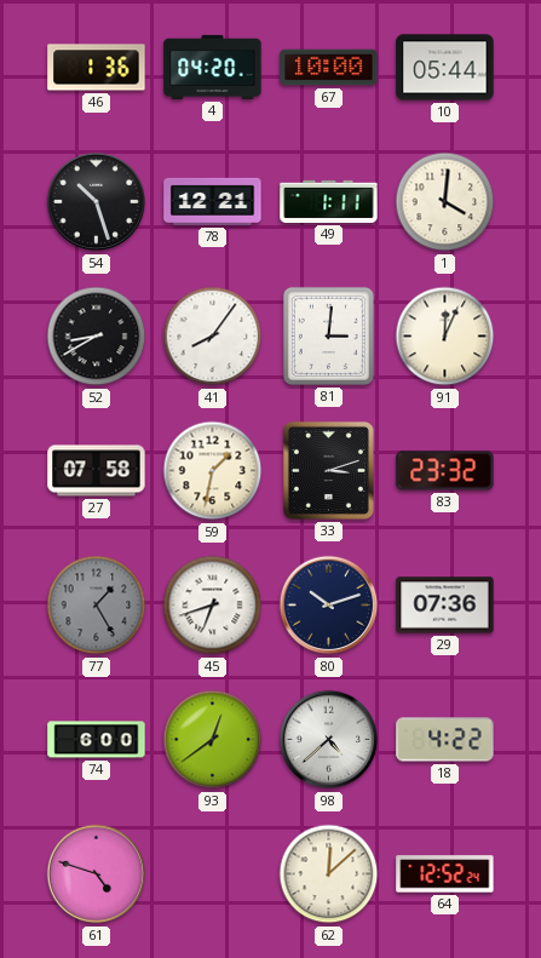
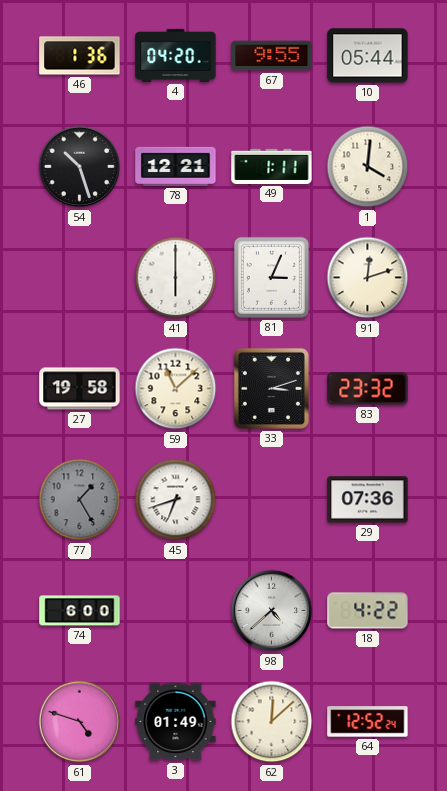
67: 10:00 -> 9:55
52: 8:40 -> none
41: 8:06 -> 6:00
81: 3:01 -> 3:04
91: 12:04 -> 12:12
27: 07:58 -> 19:58
59: 1:32 -> 11:08
80: 10:12 -> none
93: 12:39 -> none
3: none -> 01:49
